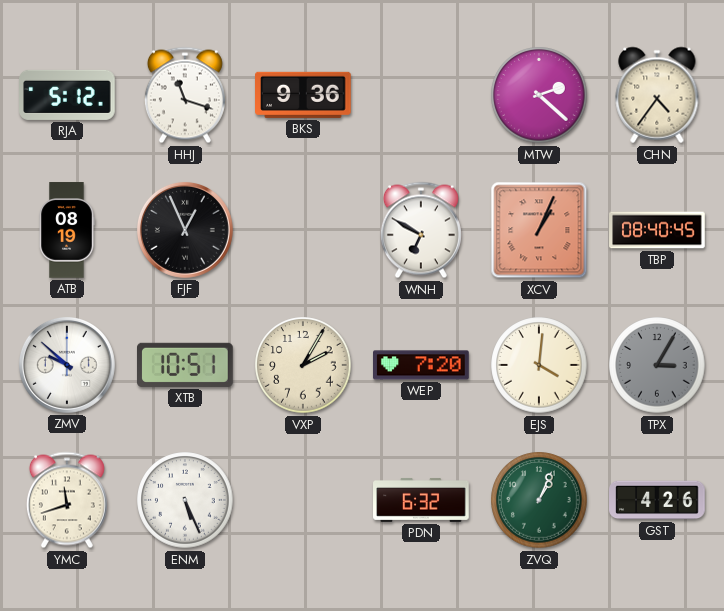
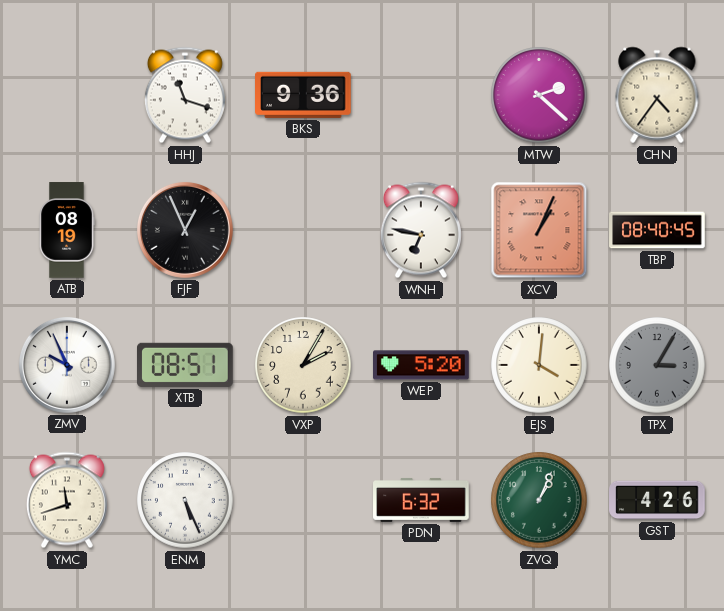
RJA: 5:12 -> none
WNH: 6:50 -> 6:47
ZMV: 9:52 -> 9:56
XTB: 10:51 -> 08:51
WEP: 7:20 -> 5:20
